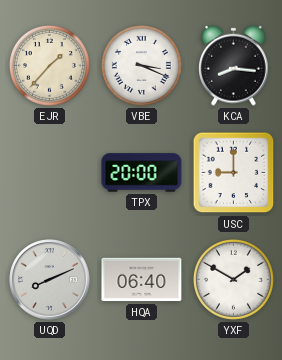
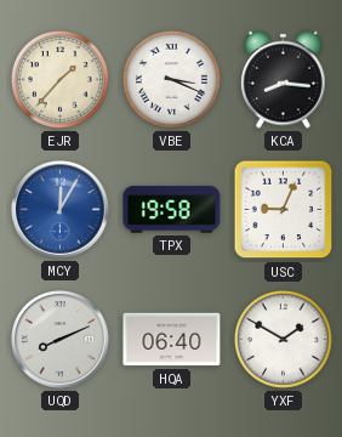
MCY: none -> 12:05
TPX: 20:00 -> 19:58
USC: 9:00 -> 9:04
